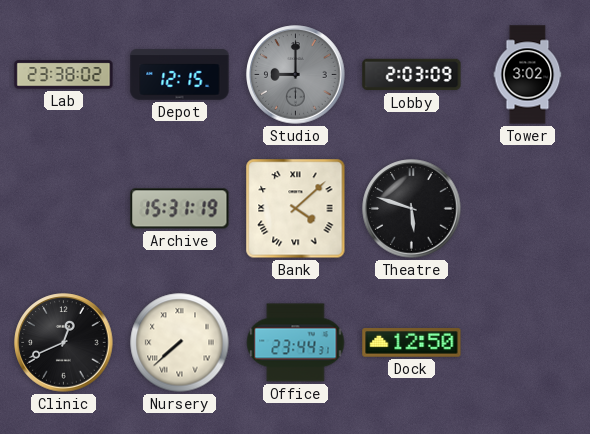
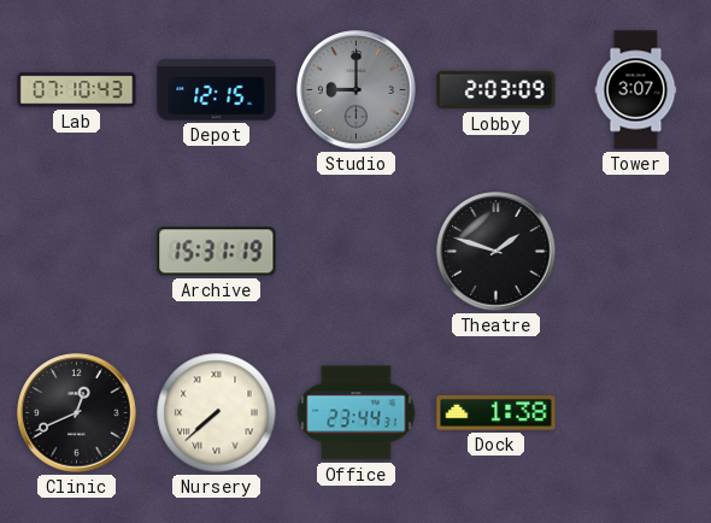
Lab: 23:38 -> 07:10
Tower: 3:02 -> 3:07
Bank: 4:08 -> none
Theatre: 5:48 -> 1:48
Dock: 12:50 -> 1:38
